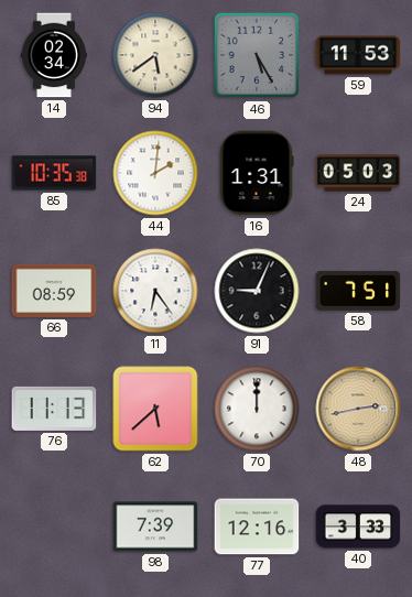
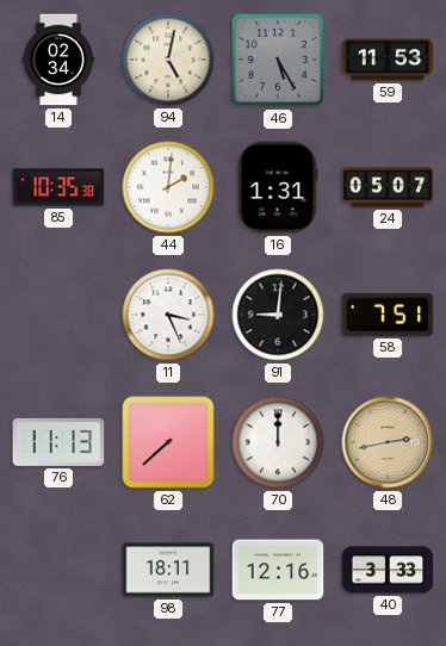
94: 5:39 -> 5:02
24: 05:03 -> 05:07
66: 08:59 -> none
11: 6:24 -> 3:26
91: 9:04 -> 9:01
62: 5:38 -> 7:38
98: 7:39 -> 18:11
